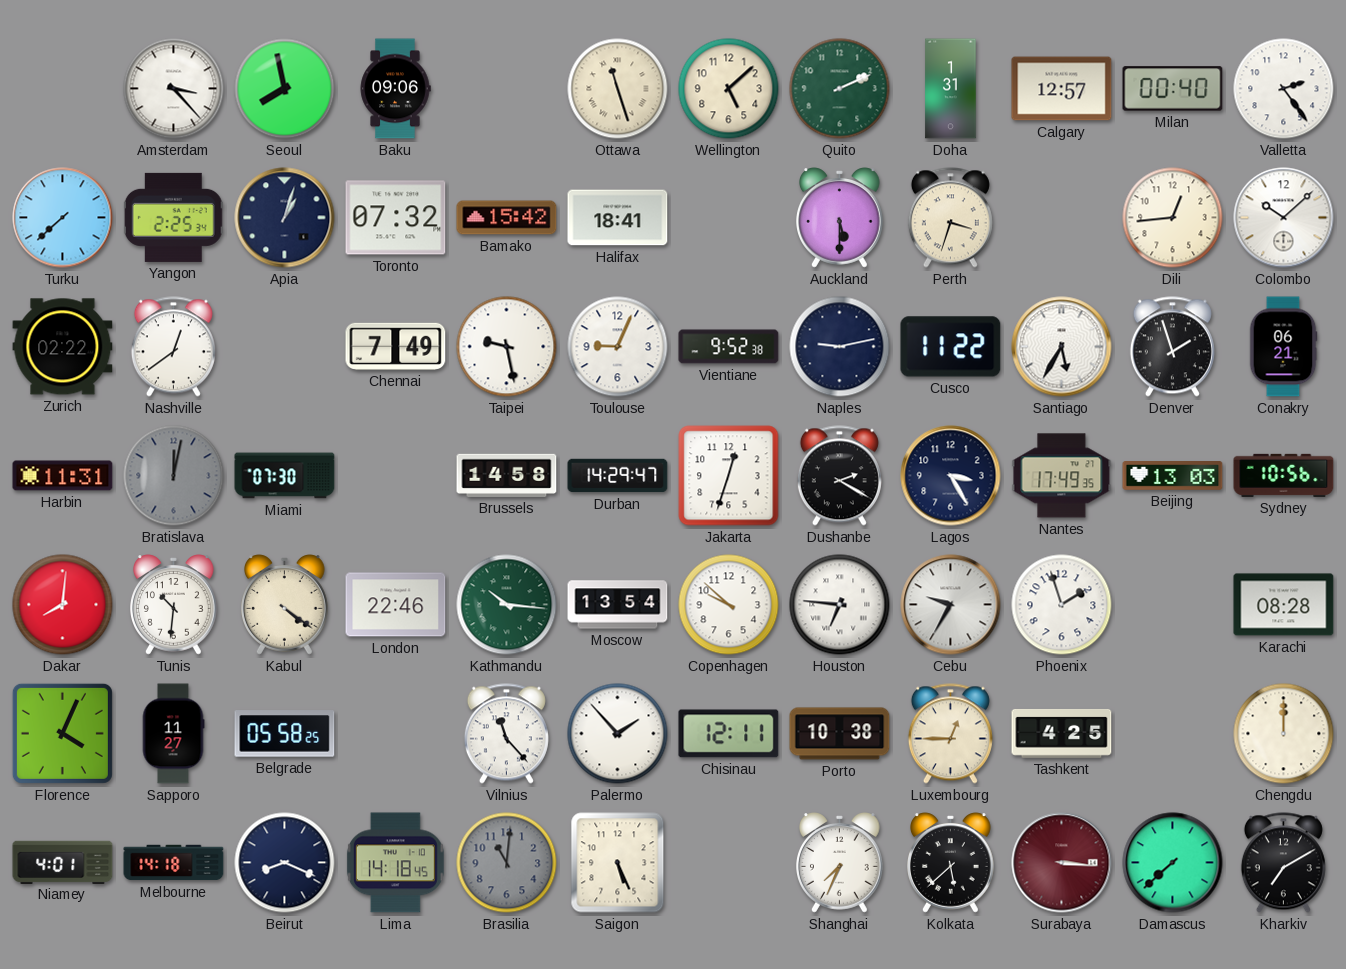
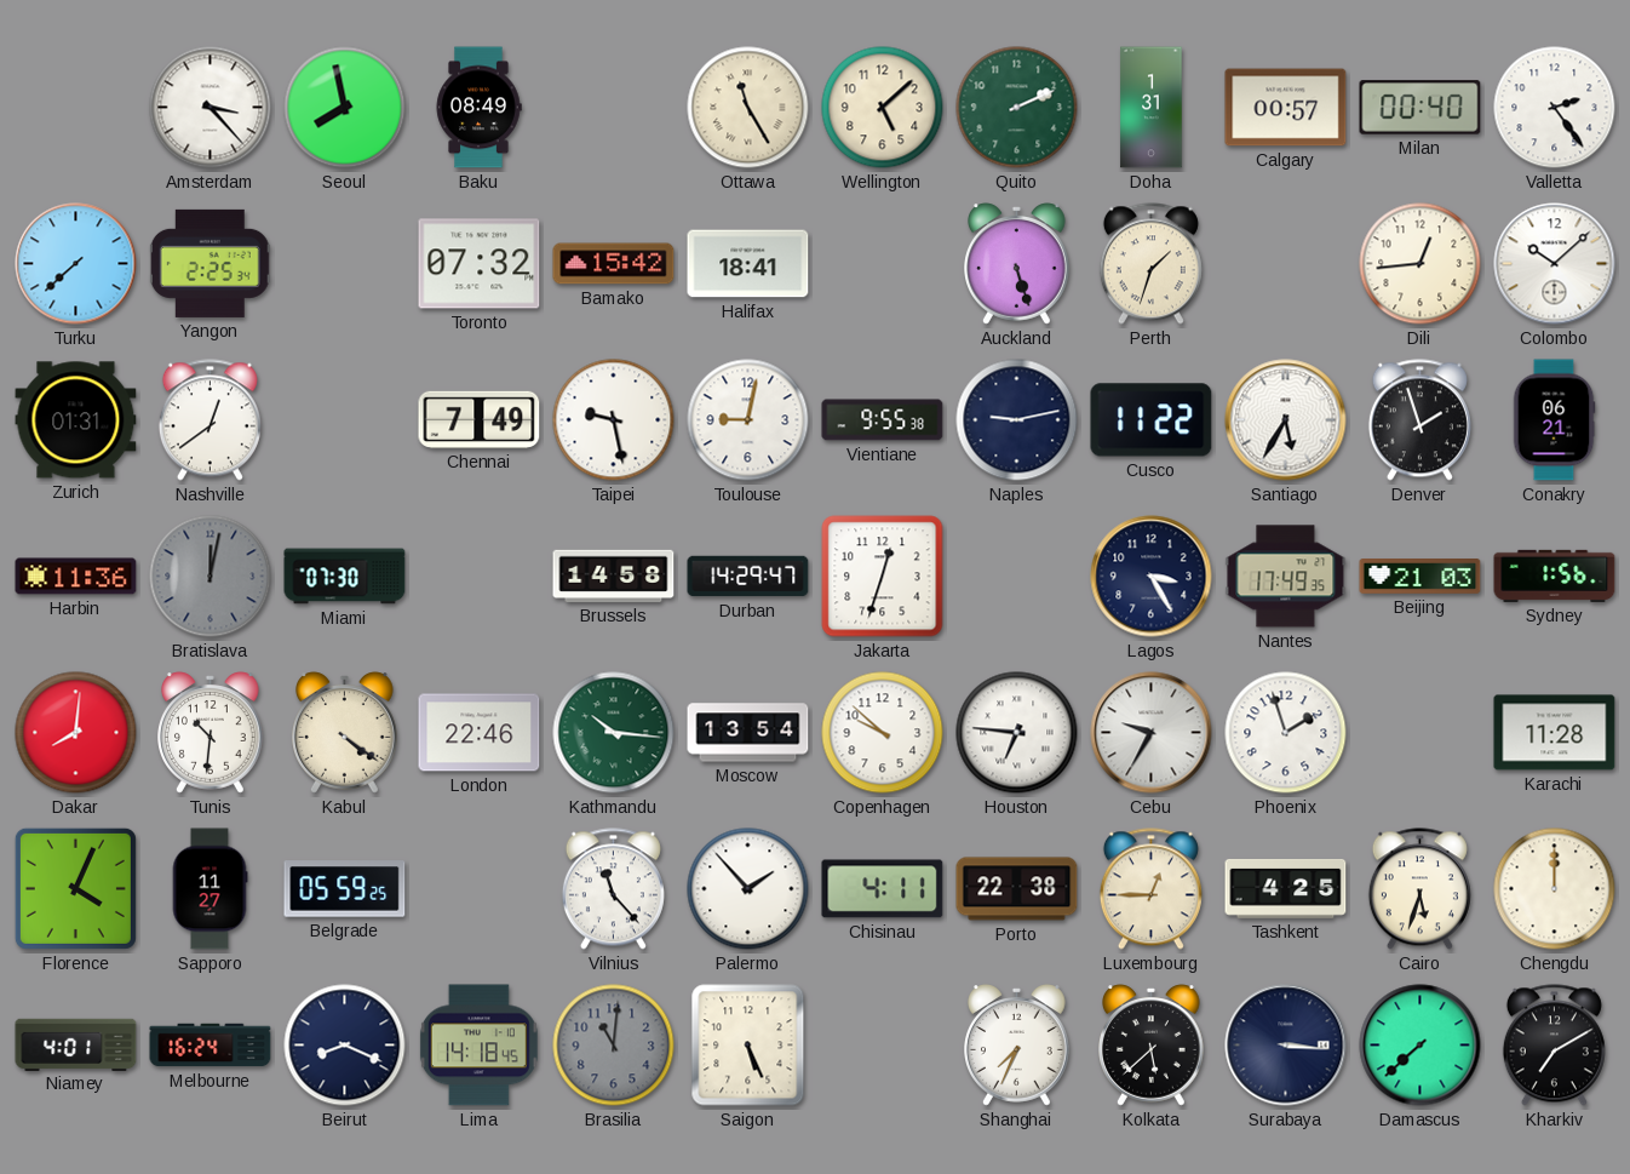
Baku: 09:06 -> 08:49
Ottawa: 11:27 -> 11:25
Calgary: 12:57 -> 00:57
Apia: 1:03 -> none
Auckland: 5:30 -> 5:27
Perth: 3:33 -> 1:33
Zurich: 02:22 -> 01:31
Toulouse: 9:04 -> 9:02
Vientiane: 9:52 -> 9:55
Harbin: 11:31 -> 11:36
Dushanbe: 2:20 -> none
Beijing: 13:03 -> 21:03
Sydney: 10:56 -> 1:56
Karachi: 08:28 -> 11:28
Belgrade: 05:58 -> 05:59
Chisinau: 12:11 -> 4:11
Porto: 10:38 -> 22:38
Cairo: none -> 5:33
Melbourne: 14:18 -> 16:24
Surabaya dial: burgundy -> navy
